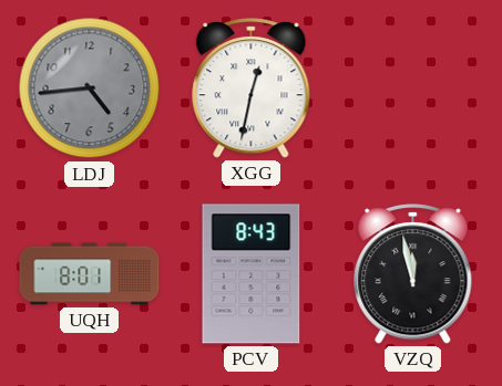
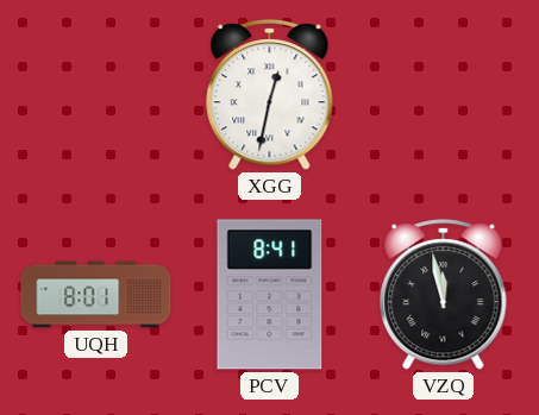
LDJ: 4:44 -> none
PCV: 8:43 -> 8:41
